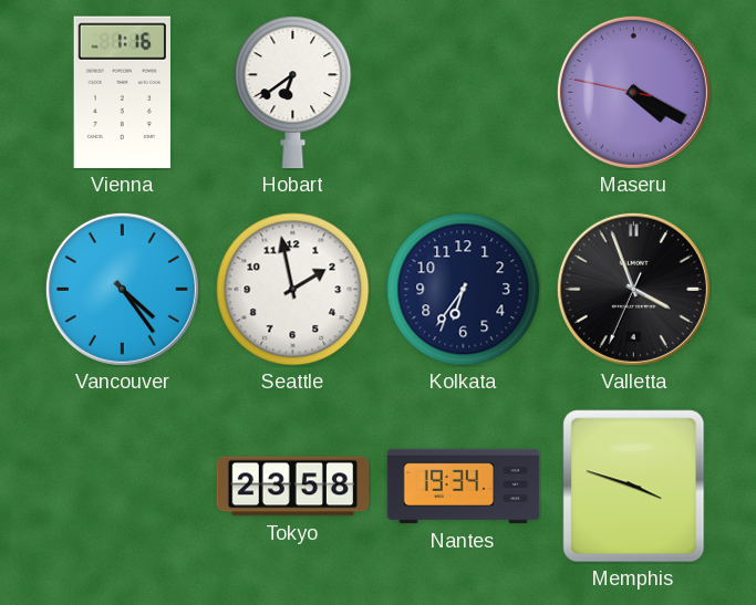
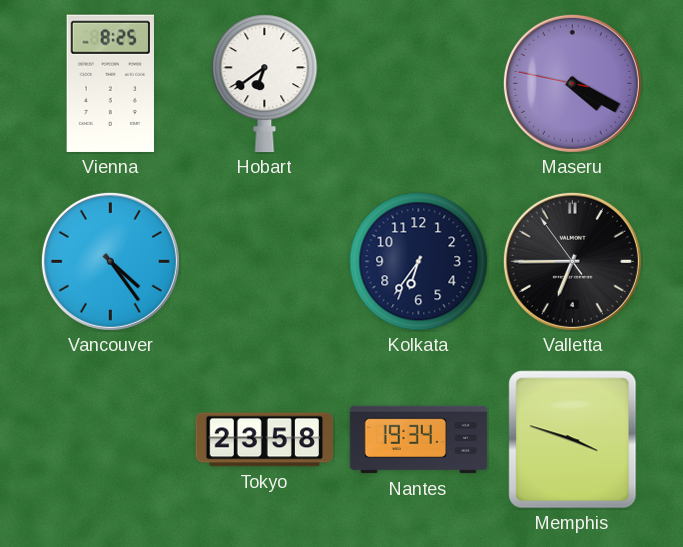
Vienna: 1:16 -> 8:25
Seattle: 1:58 -> none
Valletta: 3:56 -> 6:44
